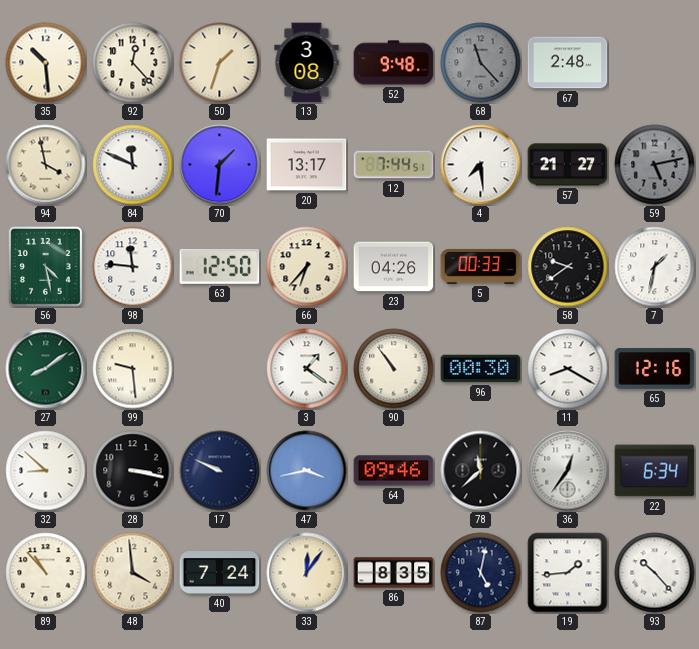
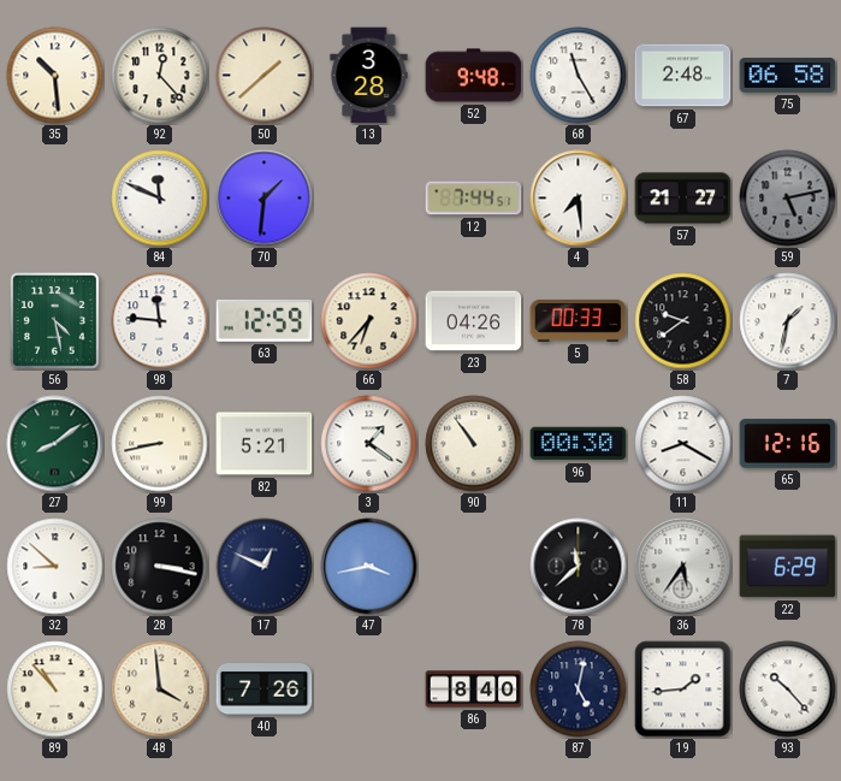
50: 1:33 -> 1:38
13: 3:08 -> 3:28
68: 11:23 -> 11:25
68 dial: grey -> white
75: none -> 06:58
94: 3:58 -> none
20: 13:17 -> none
63: 12:50 -> 12:59
99: 9:29 -> 8:43
82: none -> 5:21
17: 9:49 -> 12:49
64: 09:46 -> none
36: 12:36 -> 5:36
22: 6:34 -> 6:29
40: 7:24 -> 7:26
33: 12:06 -> none
86: 8:35 -> 8:40
